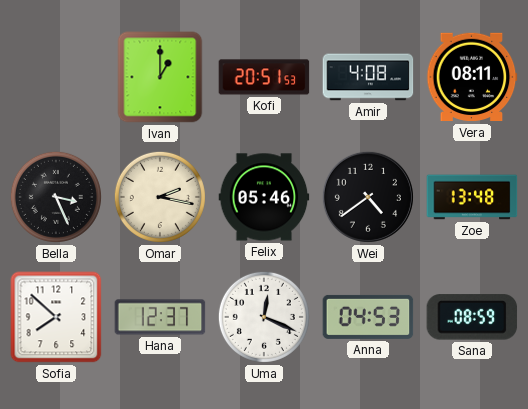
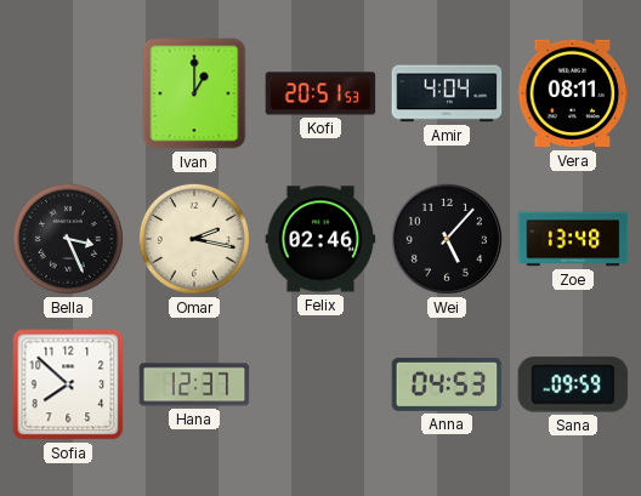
Amir: 4:08 -> 4:04
Felix: 05:46 -> 02:46
Wei: 4:39 -> 5:07
Uma: 12:19 -> none
Sana: 08:59 -> 09:59
